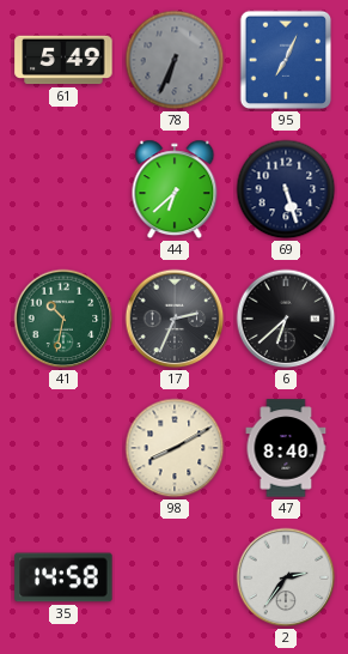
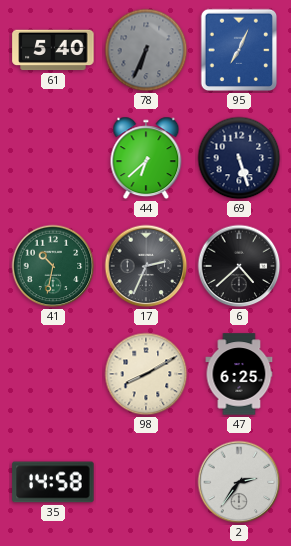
61: 5:49 -> 5:40
6: 6:38 -> 4:38
47: 8:40 -> 6:25
